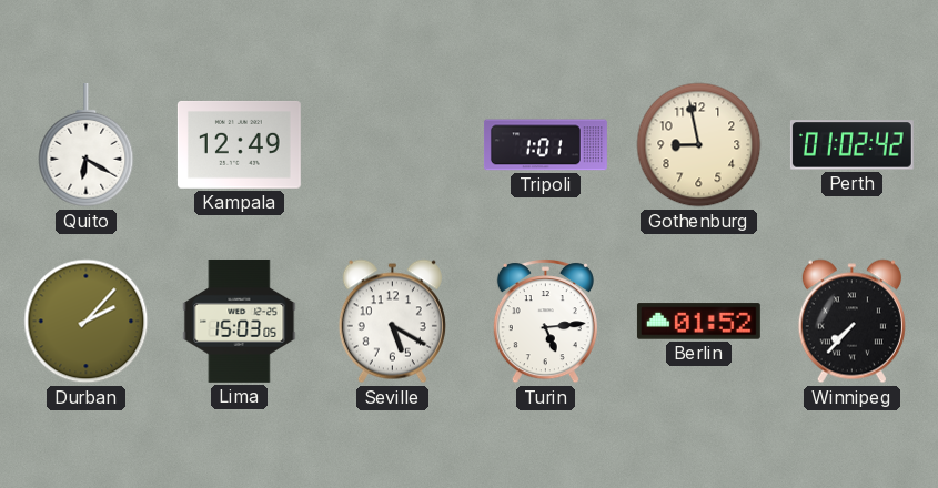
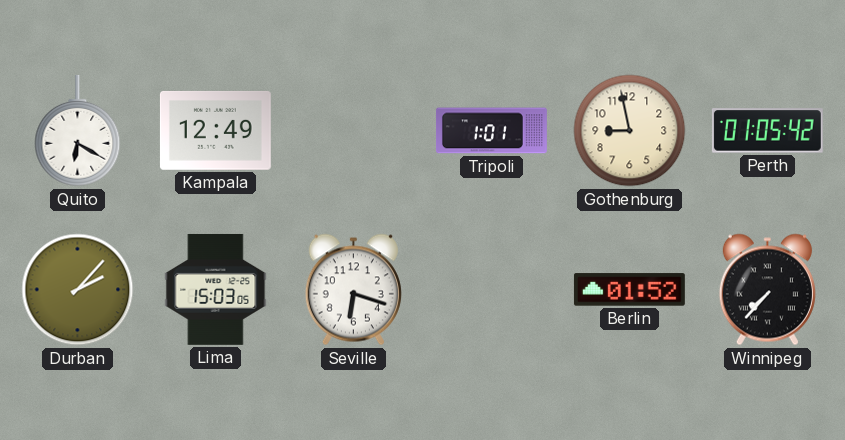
Perth: 01:02 -> 01:05
Seville: 5:20 -> 6:18
Turin: 5:14 -> none
